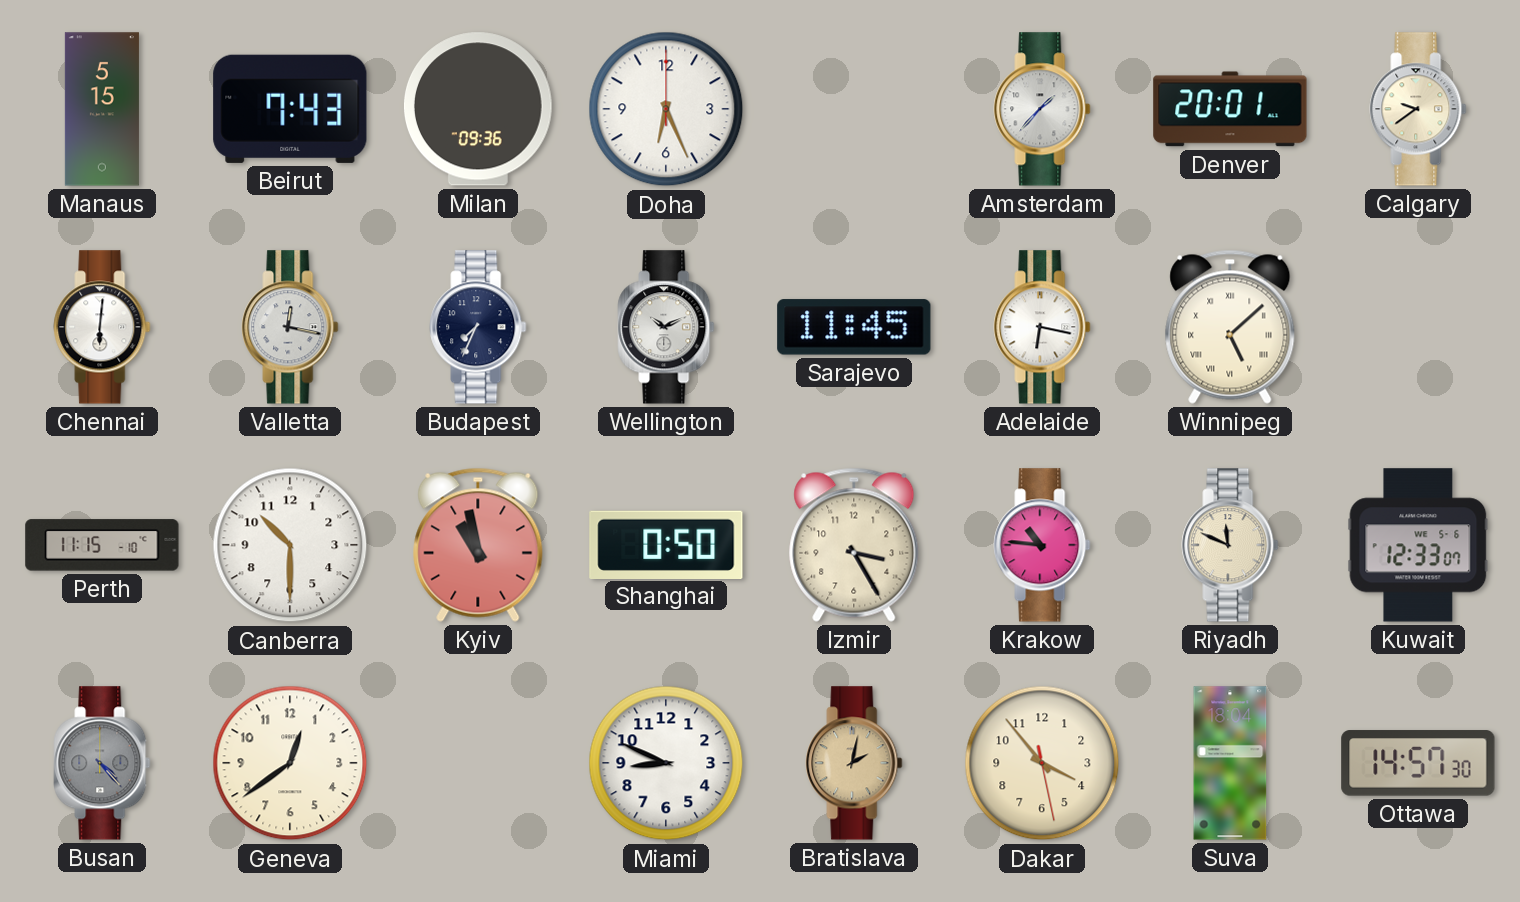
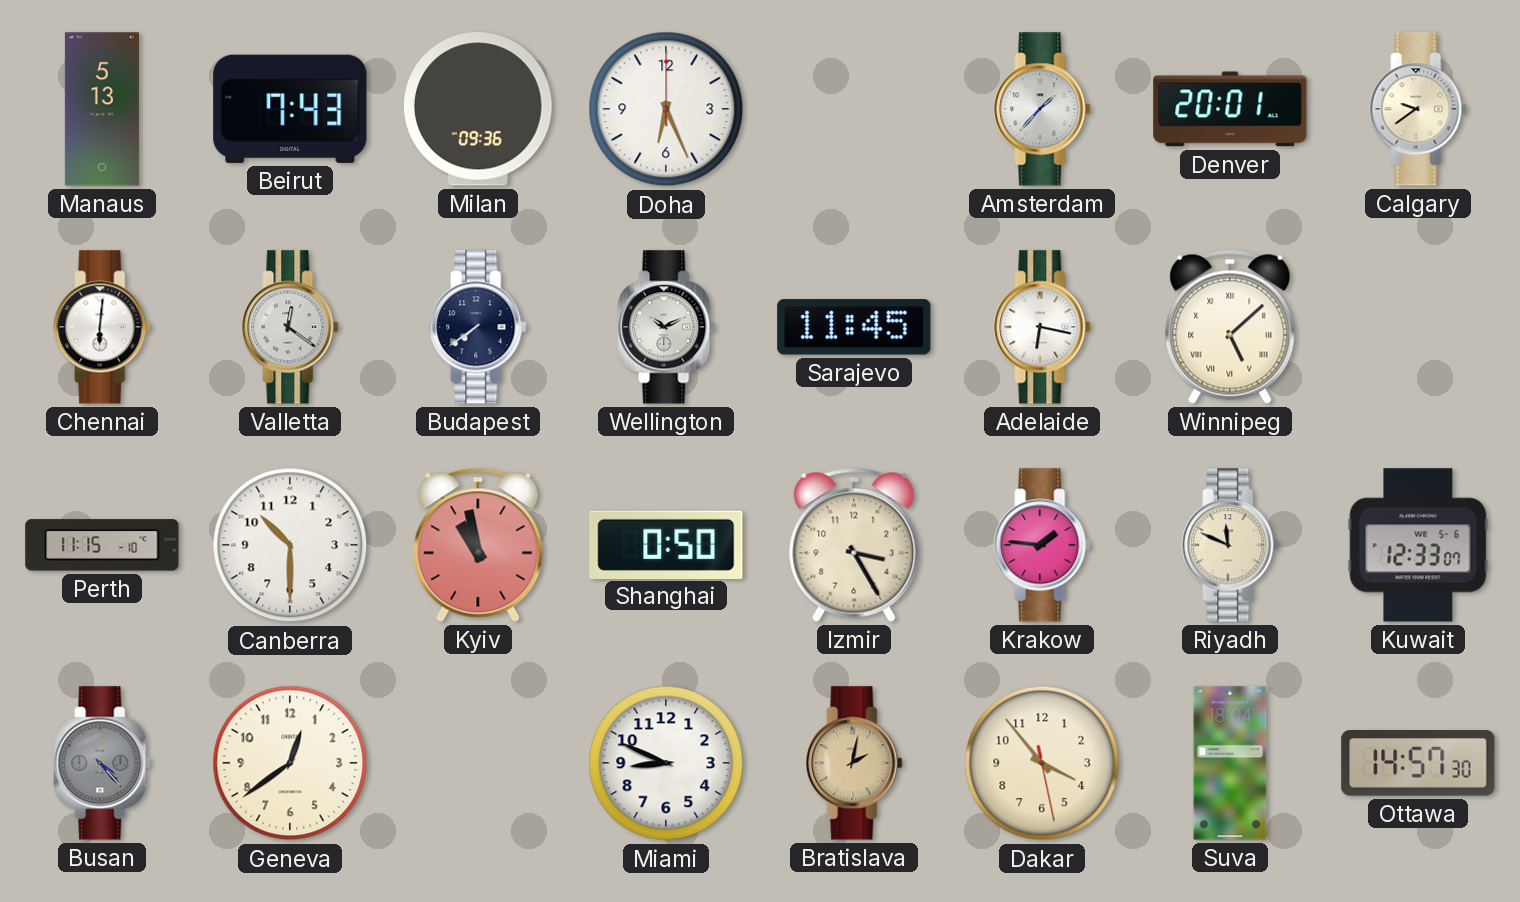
Manaus: 5:15 -> 5:13
Valletta: 12:17 -> 12:21
Budapest: 7:34 -> 7:39
Krakow: 10:46 -> 1:46
